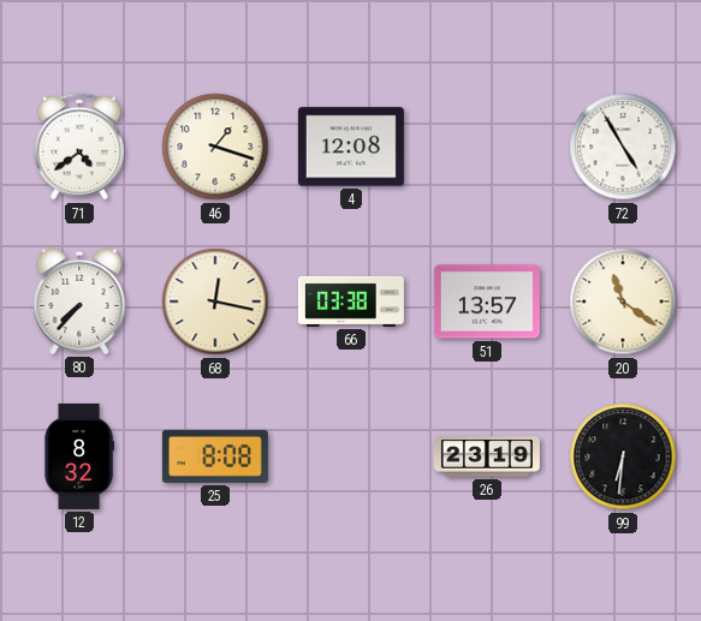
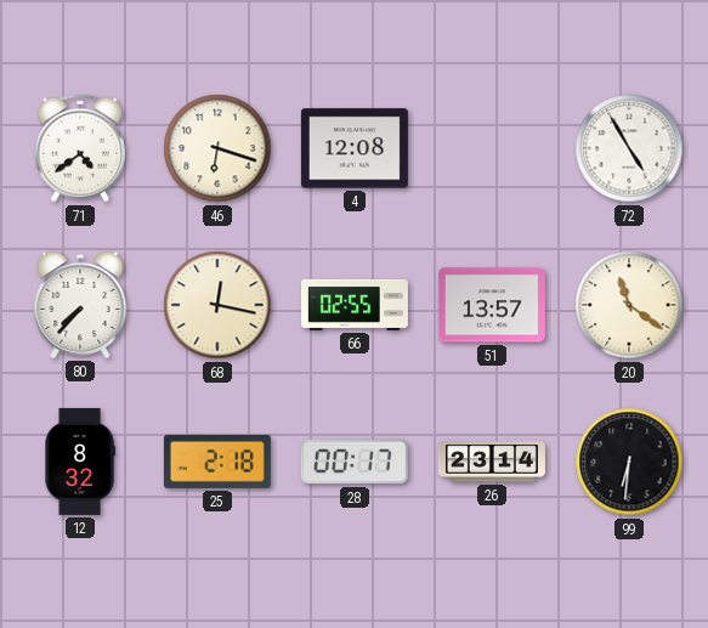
46: 1:18 -> 6:18
66: 03:38 -> 02:55
25: 8:08 -> 2:18
28: none -> 00:17
26: 23:19 -> 23:14
